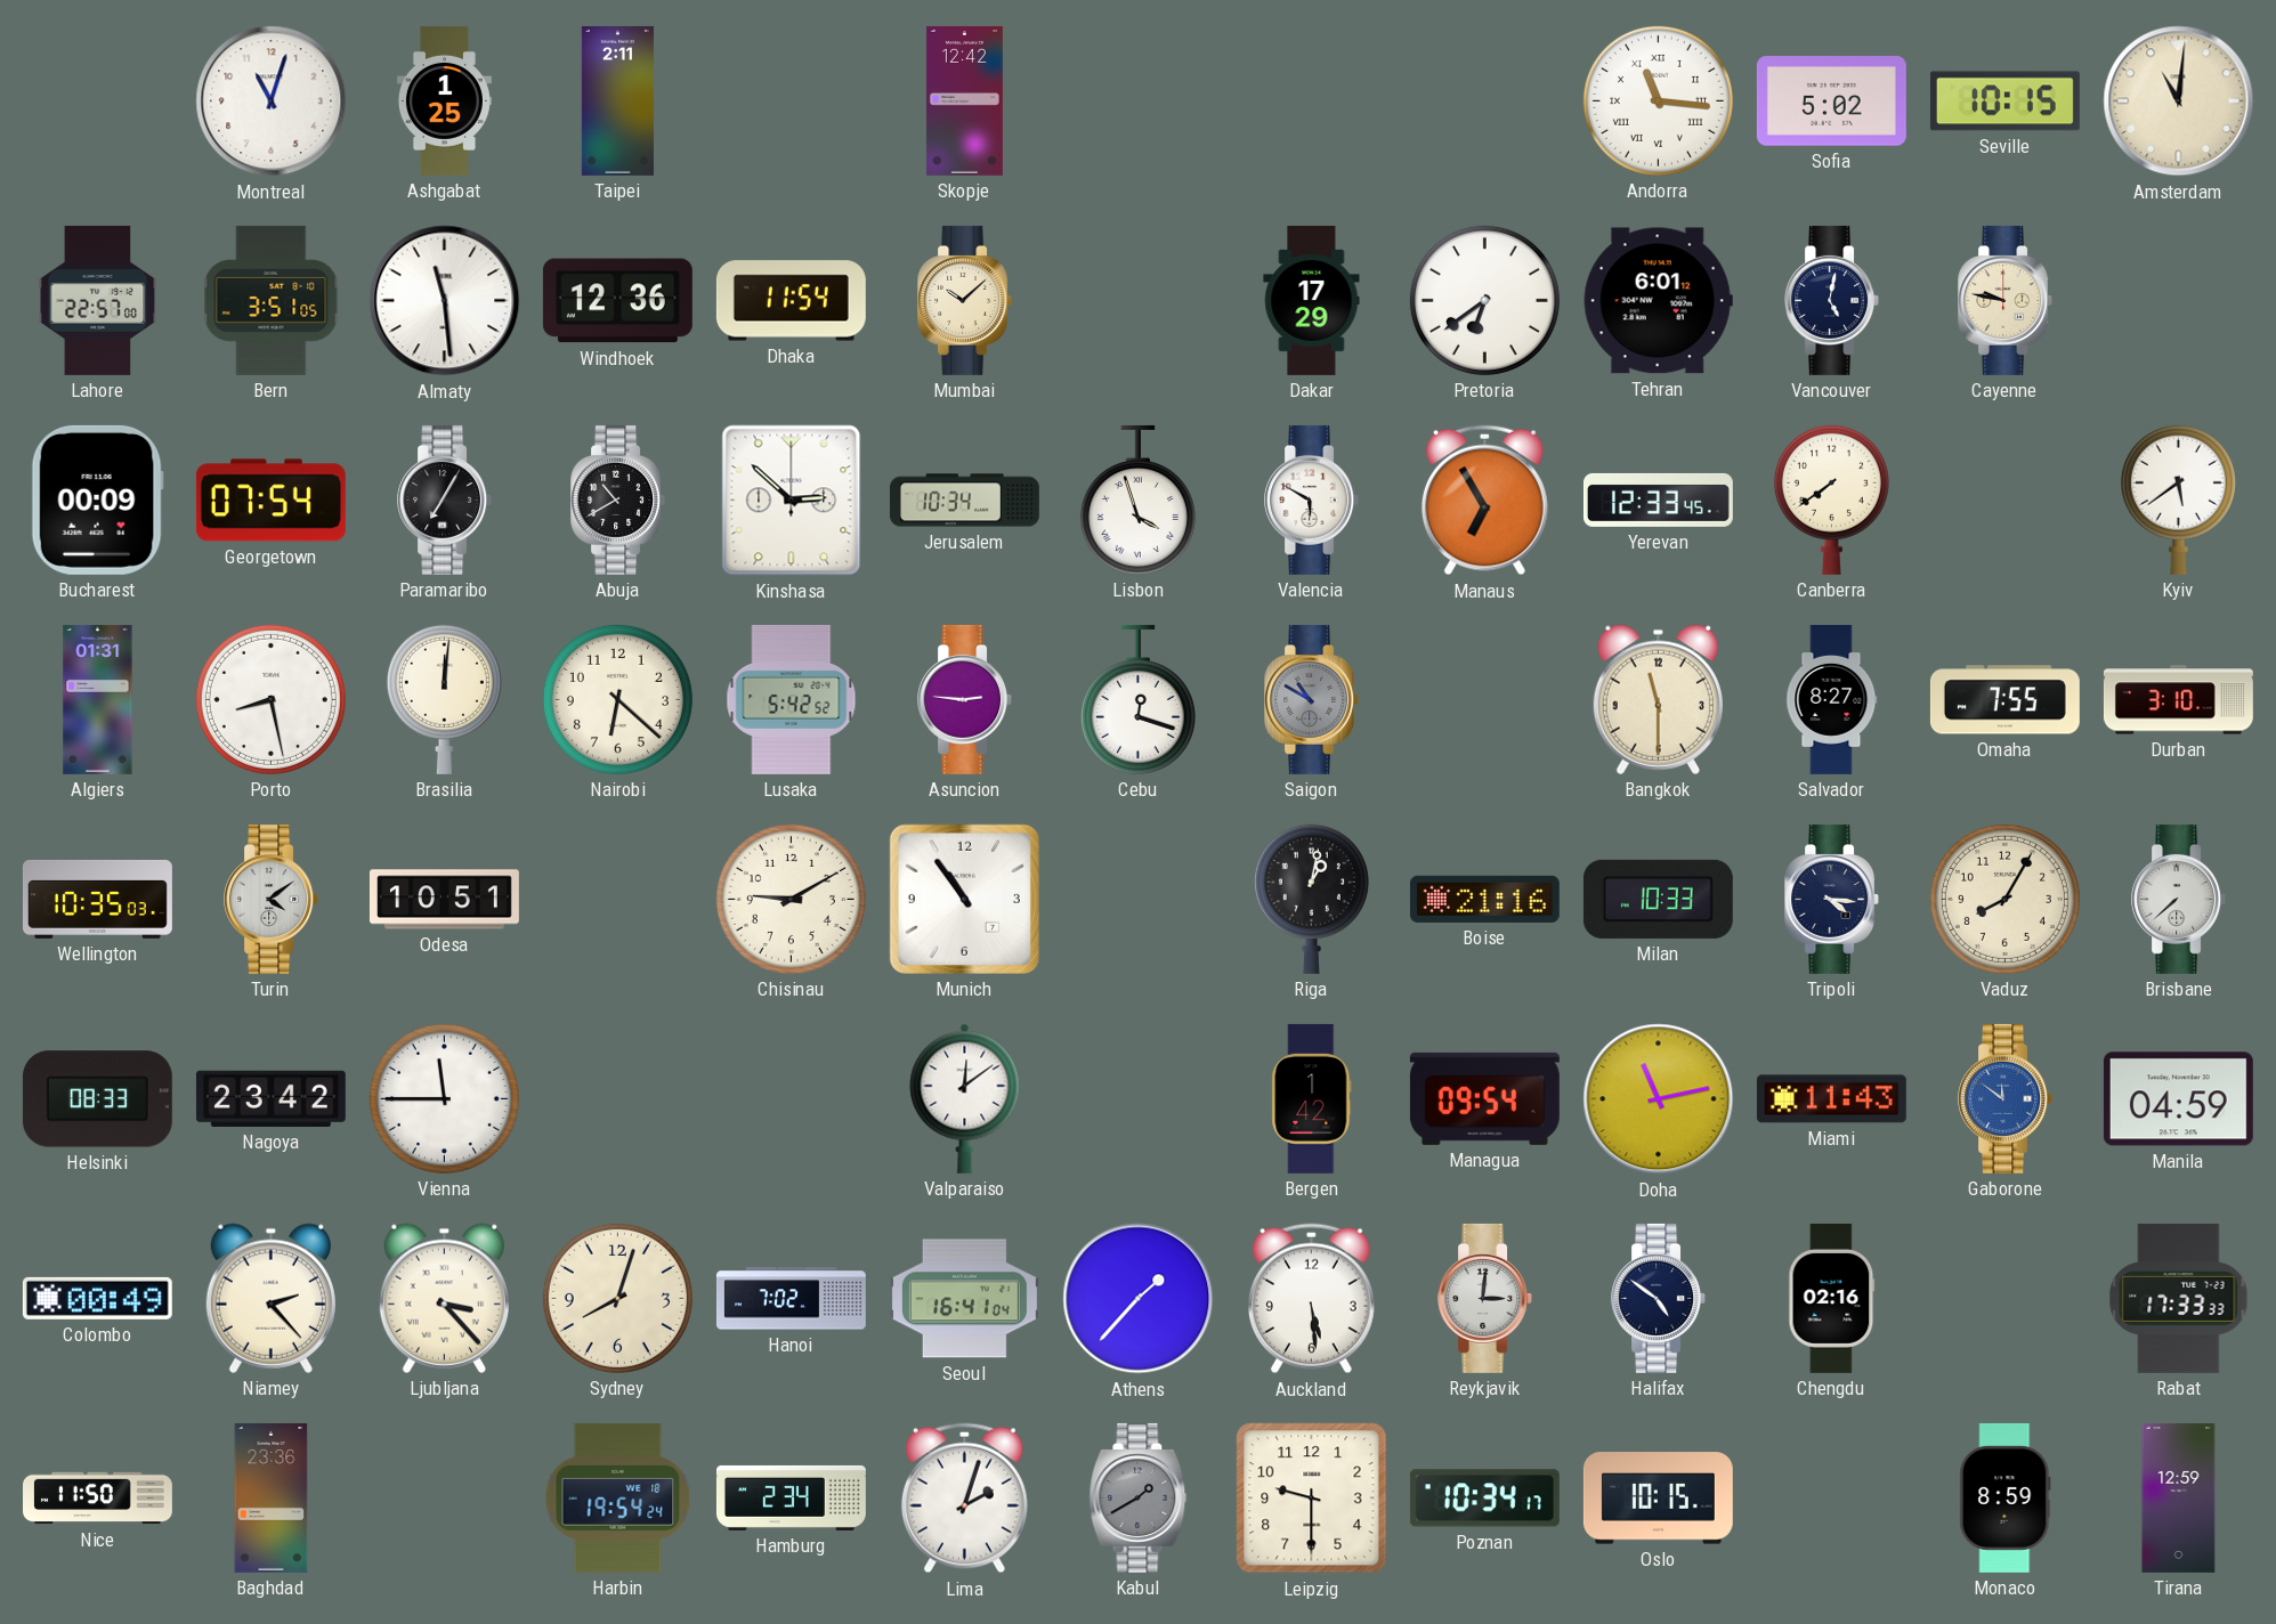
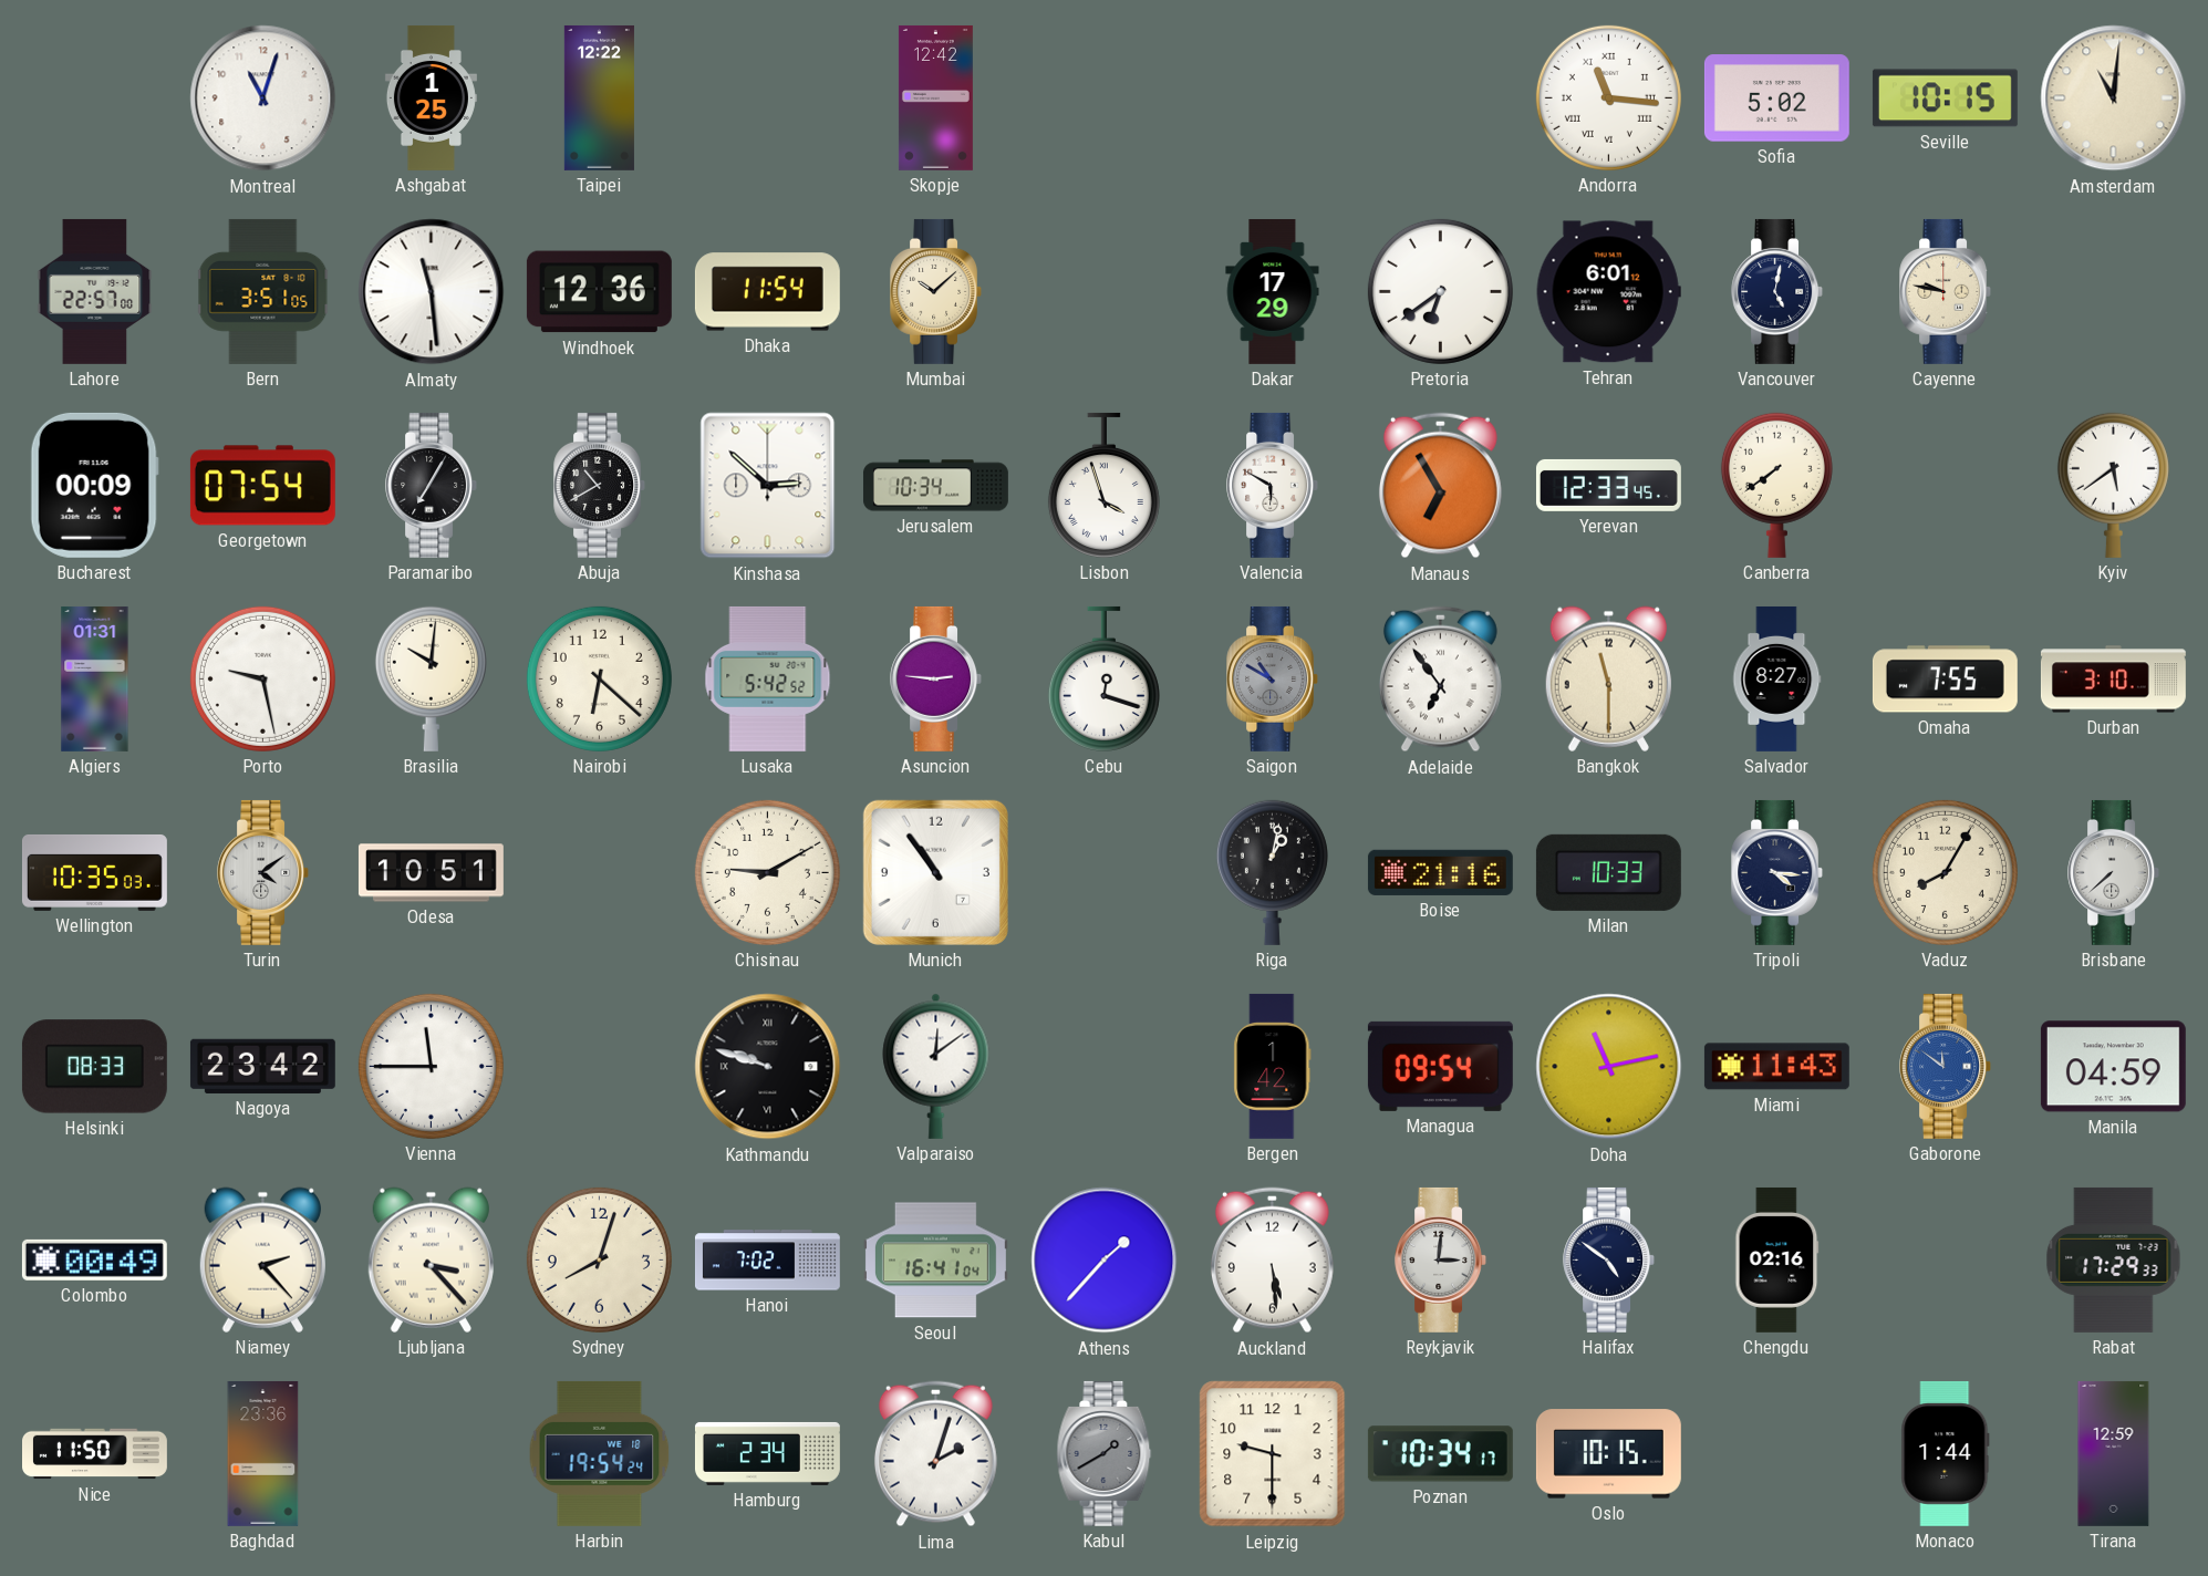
Taipei: 2:11 -> 12:22
Porto: 8:28 -> 9:28
Brasilia: 12:01 -> 10:01
Adelaide: none -> 6:54
Kathmandu: none -> 9:48
Rabat: 17:33 -> 17:29
Monaco: 8:59 -> 1:44
